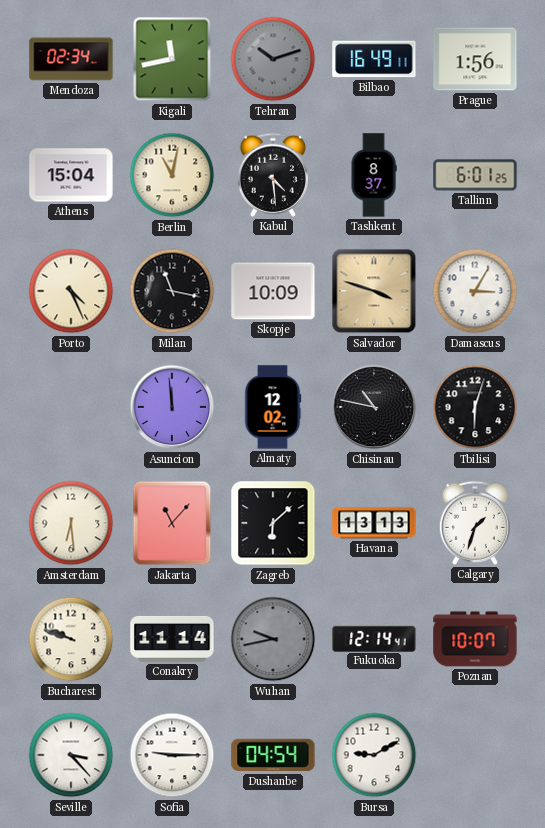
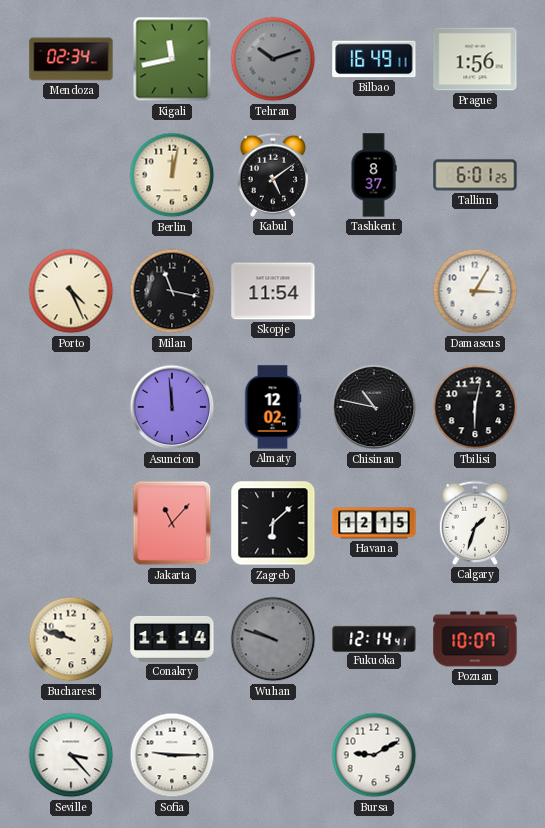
Athens: 15:04 -> none
Berlin: 11:02 -> 12:02
Kabul: 4:29 -> 5:09
Skopje: 10:09 -> 11:54
Salvador: 3:48 -> none
Tbilisi: 6:03 -> 6:02
Amsterdam: 6:29 -> none
Havana: 13:13 -> 12:15
Wuhan: 9:43 -> 9:48
Dushanbe: 04:54 -> none
